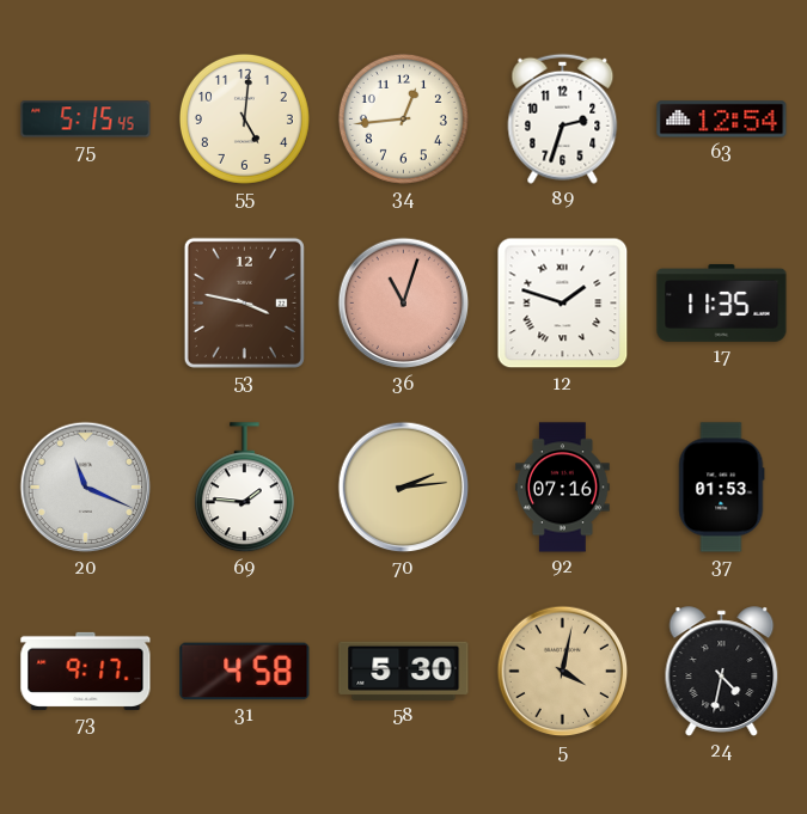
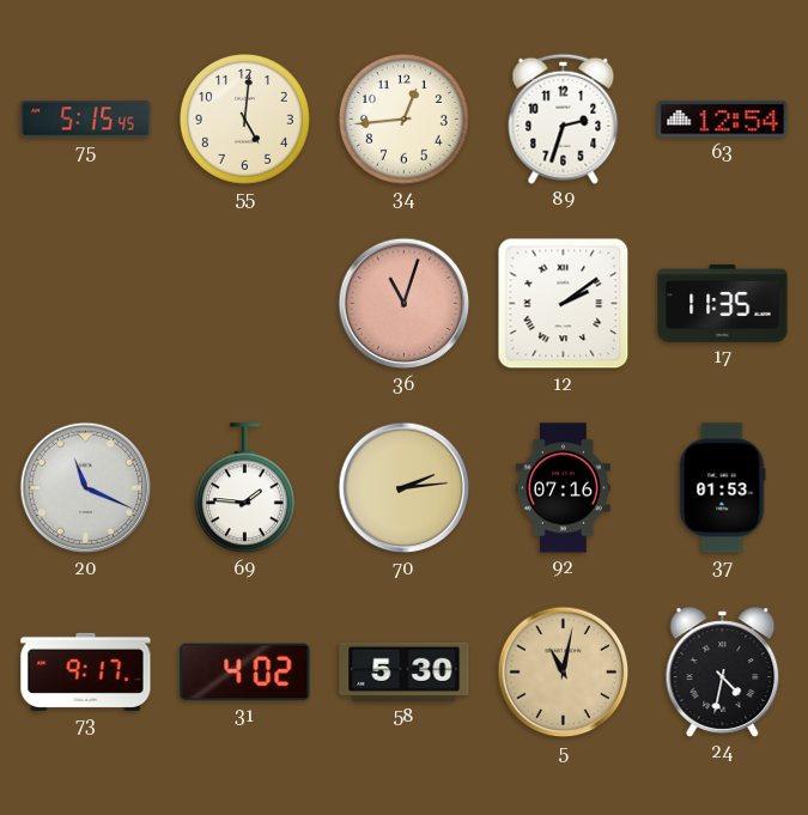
53: 3:47 -> none
12: 1:48 -> 2:09
31: 4:58 -> 4:02
5: 4:02 -> 11:02
